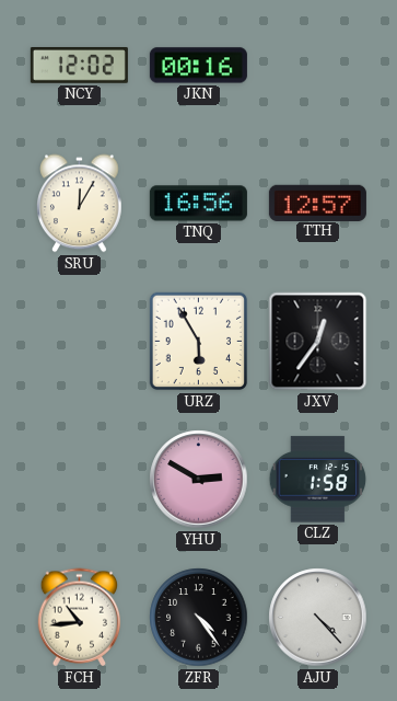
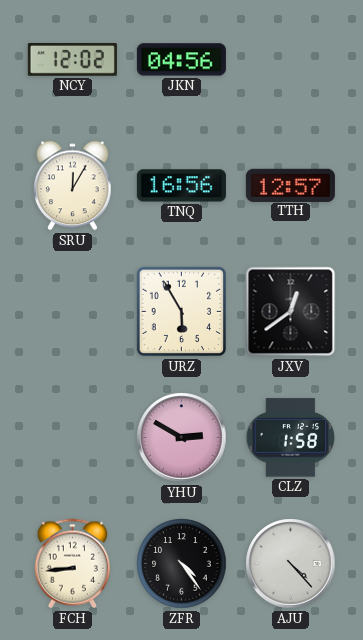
JKN: 00:16 -> 04:56
JXV: 12:36 -> 12:39
FCH: 10:44 -> 8:44
